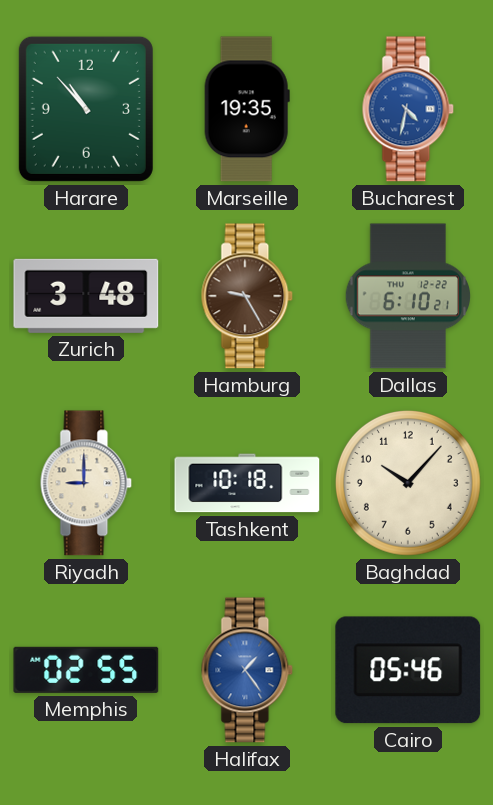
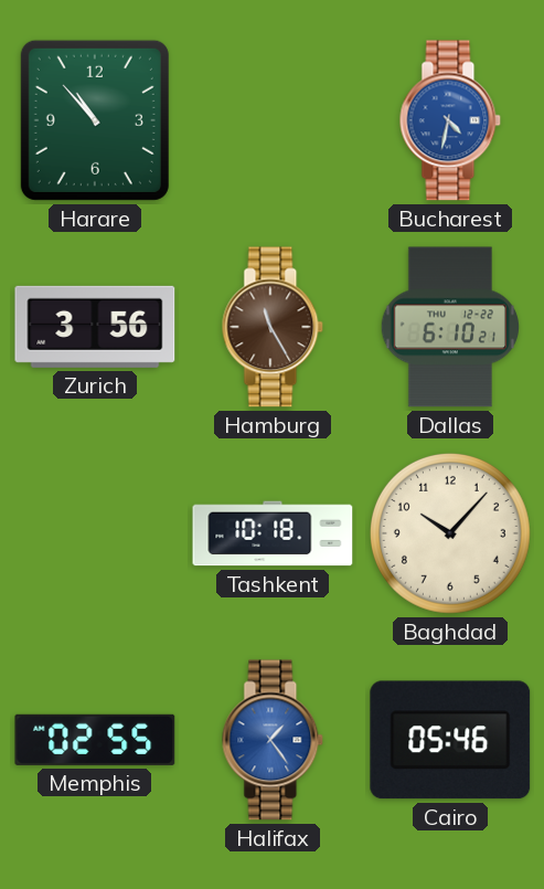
Marseille: 19:35 -> none
Zurich: 3:48 -> 3:56
Hamburg: 9:25 -> 11:25
Riyadh: 9:00 -> none
